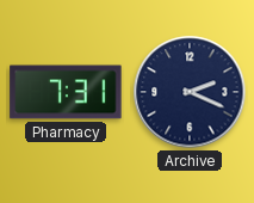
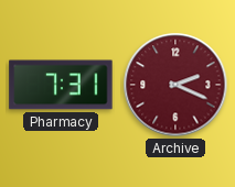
Archive dial: navy -> burgundy
